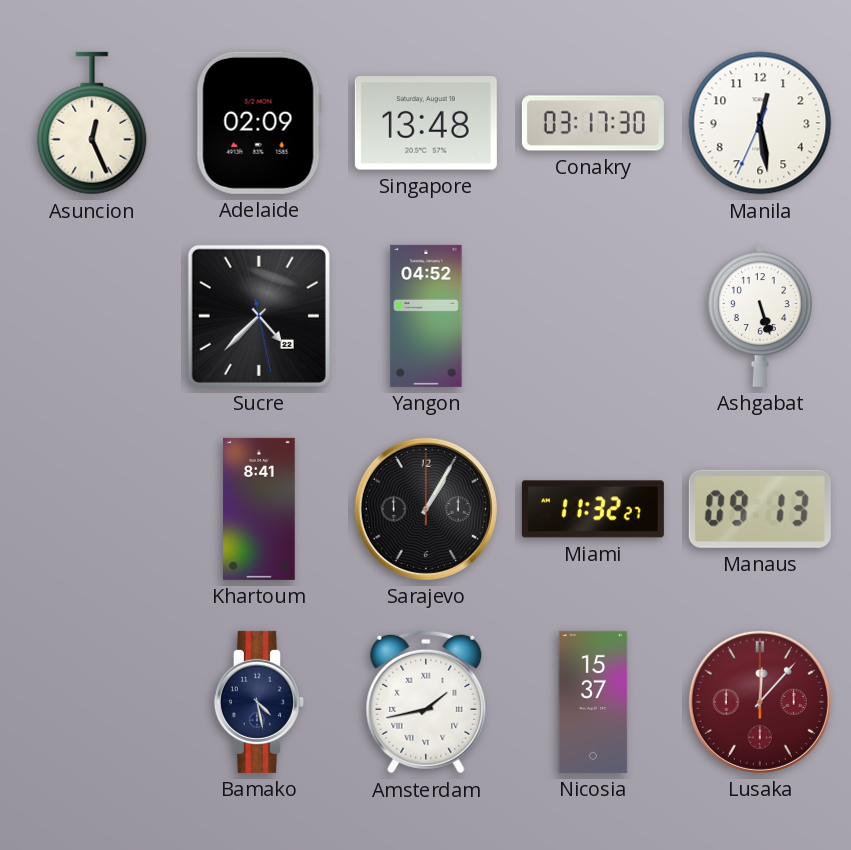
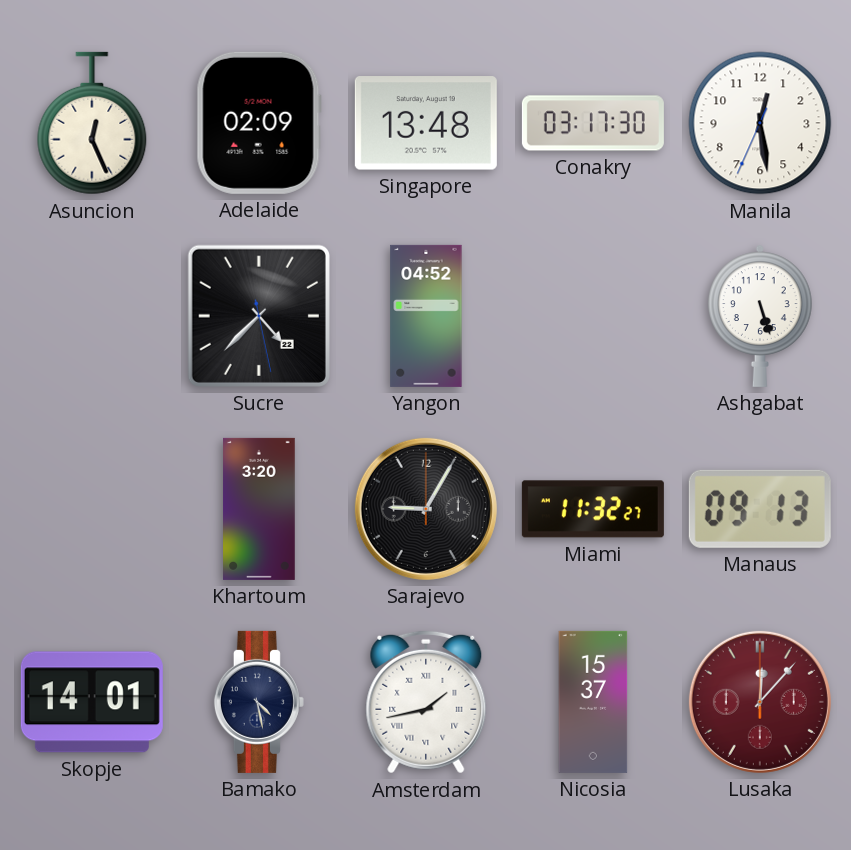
Khartoum: 8:41 -> 3:20
Sarajevo: 1:05 -> 9:05
Skopje: none -> 14:01
